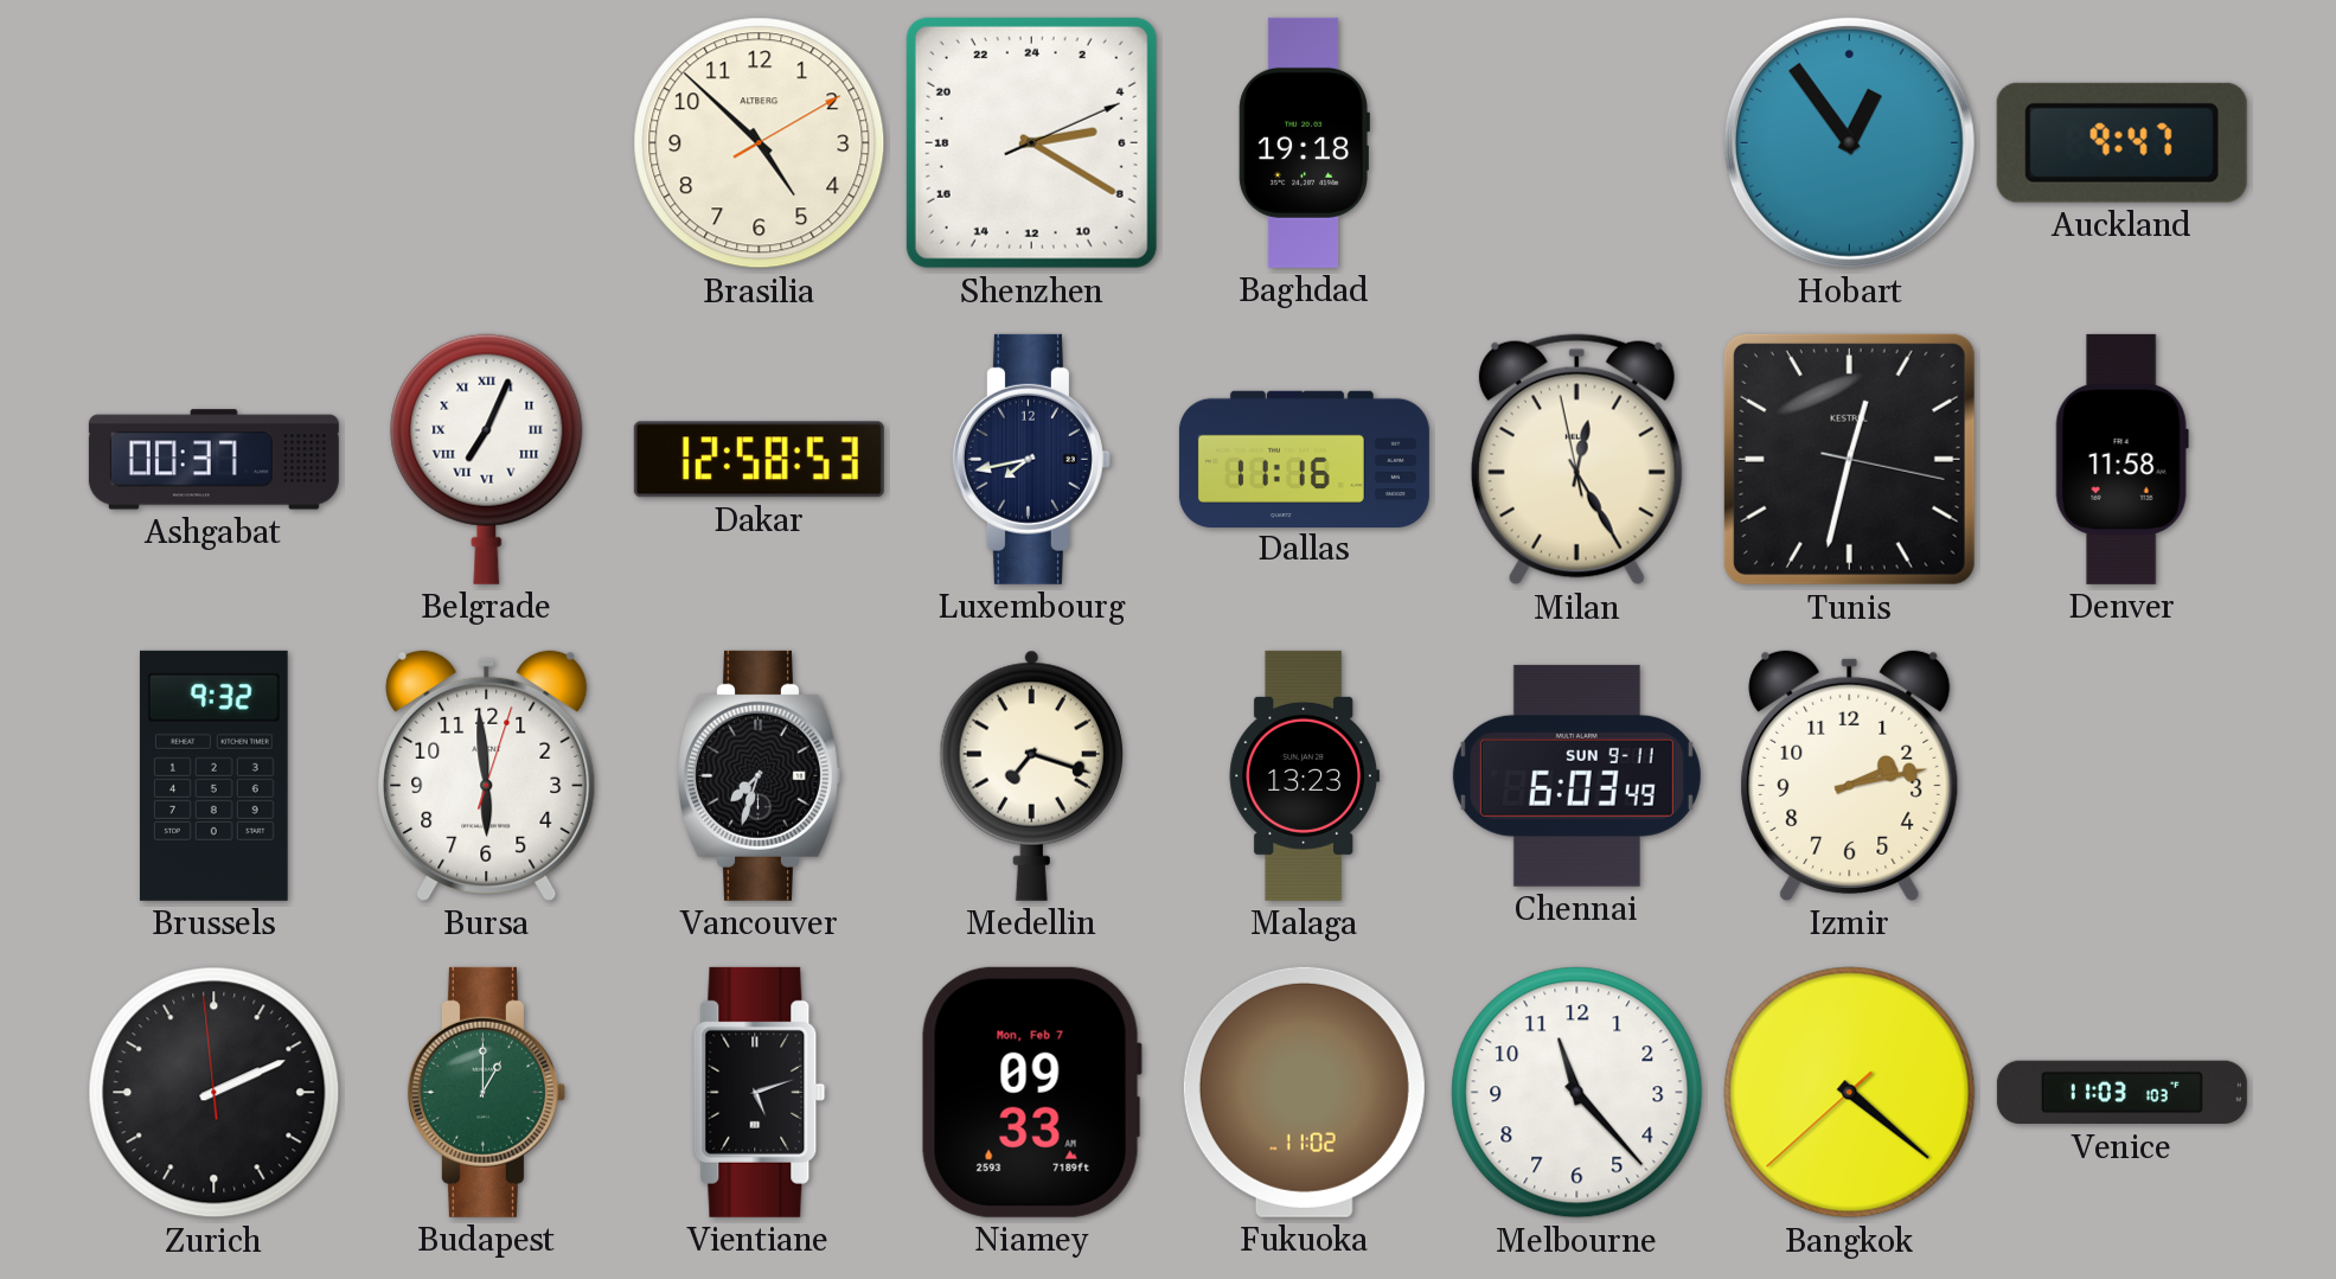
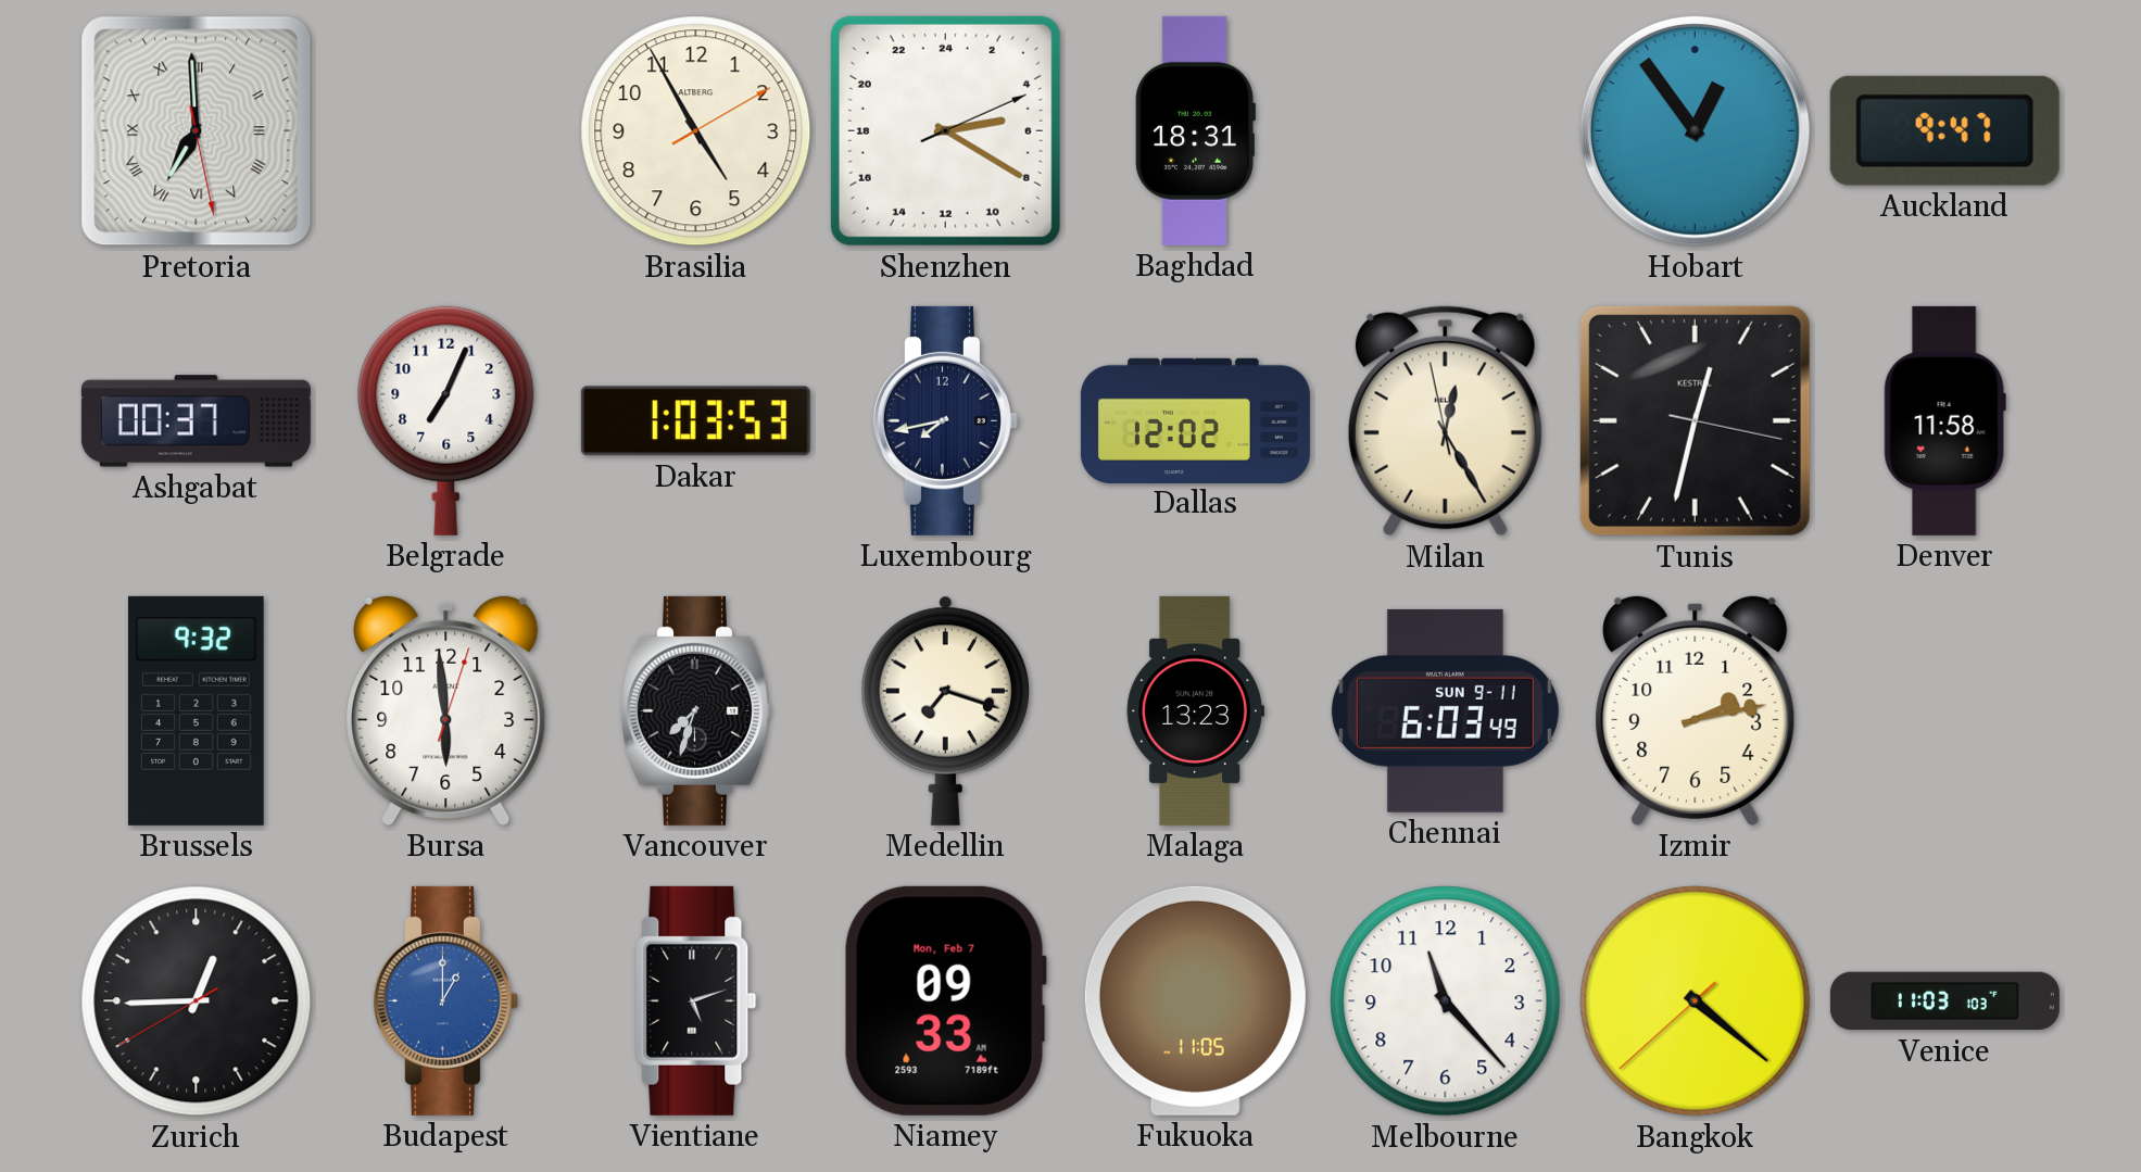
Pretoria: none -> 6:59
Brasilia: 4:52 -> 4:55
Baghdad: 19:18 -> 18:31
Belgrade numerals: Roman -> Arabic
Dakar: 12:58 -> 1:03
Dallas: 11:16 -> 12:02
Zurich: 2:10 -> 12:44
Budapest dial: green -> blue
Fukuoka: 11:02 -> 11:05
